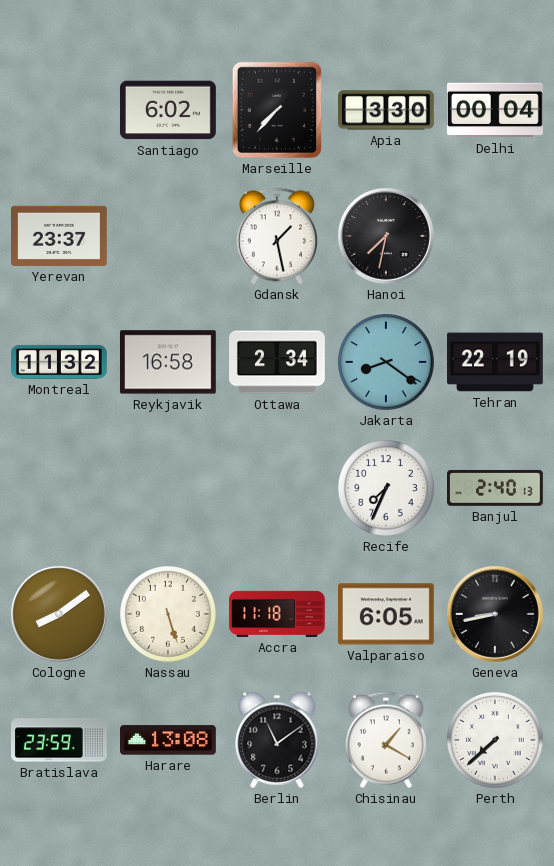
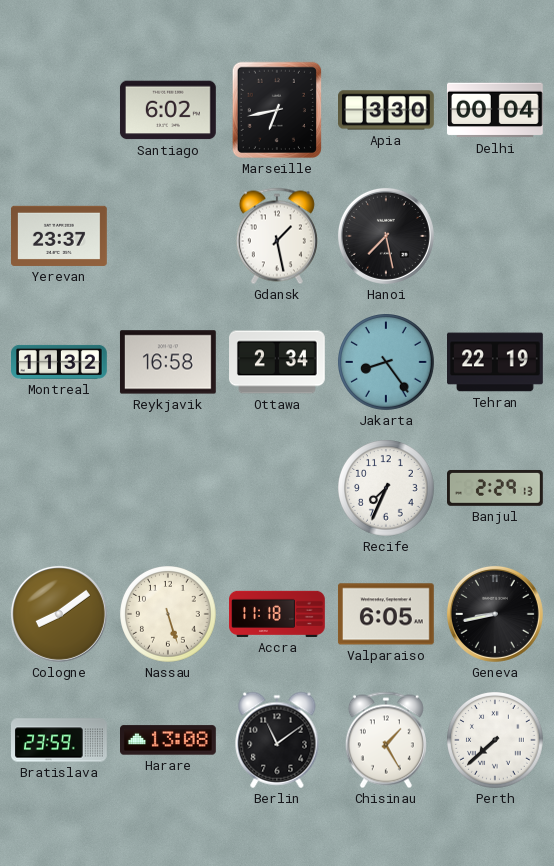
Marseille: 7:37 -> 6:43
Hanoi: 7:32 -> 7:28
Jakarta: 8:21 -> 8:24
Banjul: 2:40 -> 2:29
Chisinau: 1:20 -> 1:25
